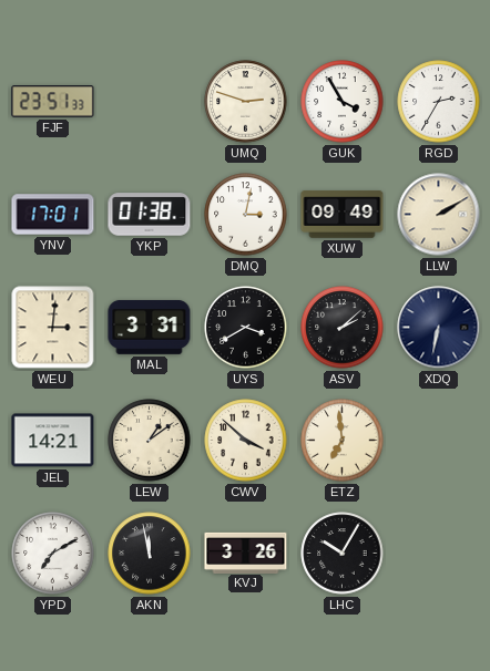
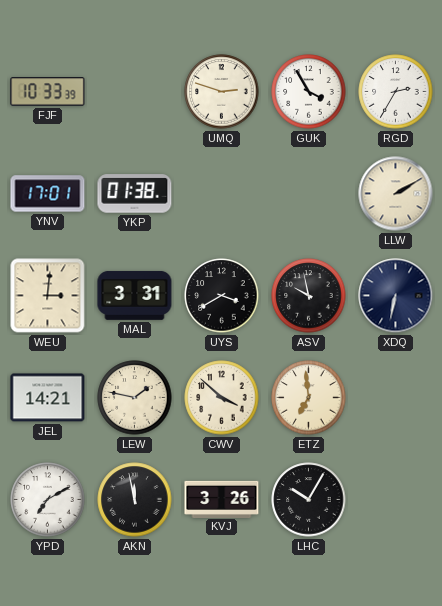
FJF: 23:51 -> 10:33
DMQ: 3:02 -> none
XUW: 09:49 -> none
ASV: 2:08 -> 9:58
LEW: 1:09 -> 1:47
